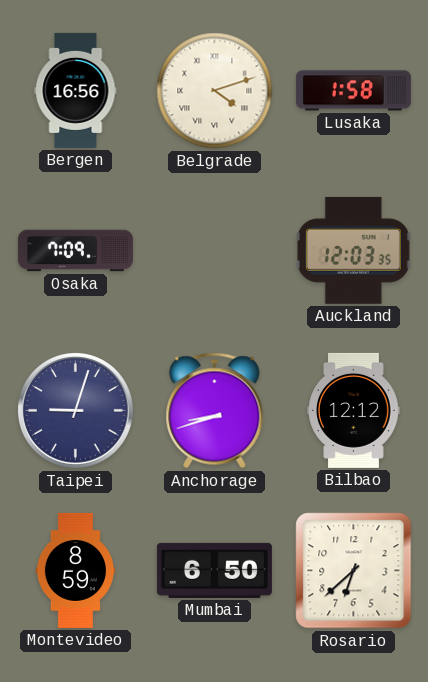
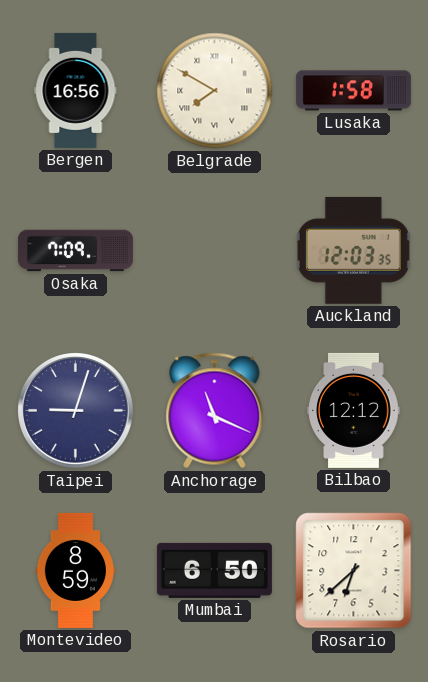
Belgrade: 4:12 -> 7:50
Anchorage: 8:42 -> 11:19
